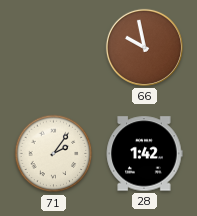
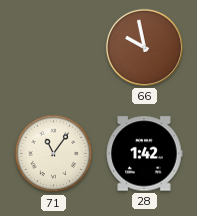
71: 2:06 -> 11:06
